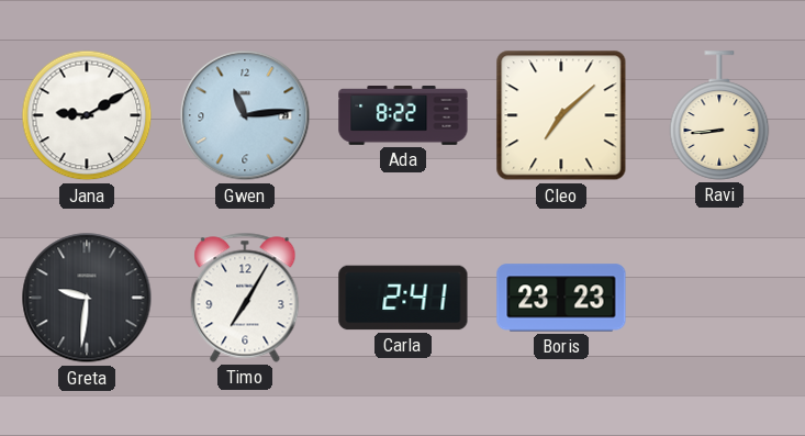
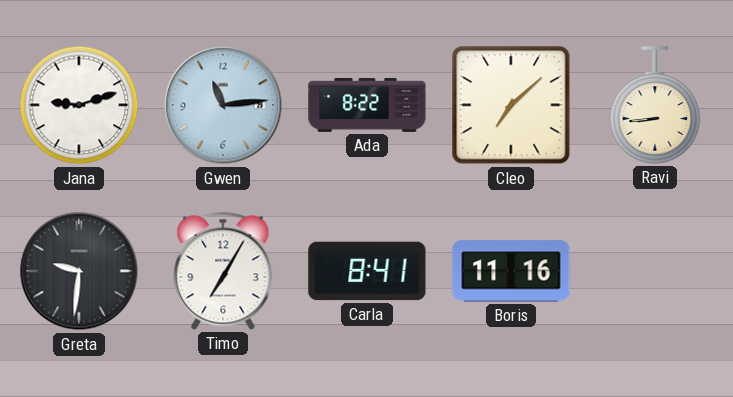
Jana: 9:10 -> 9:12
Carla: 2:41 -> 8:41
Boris: 23:23 -> 11:16
